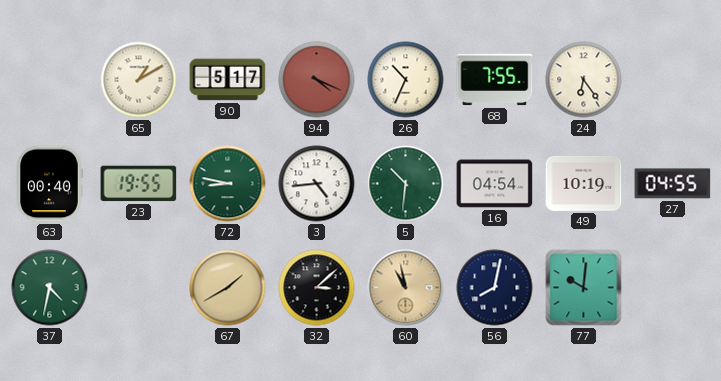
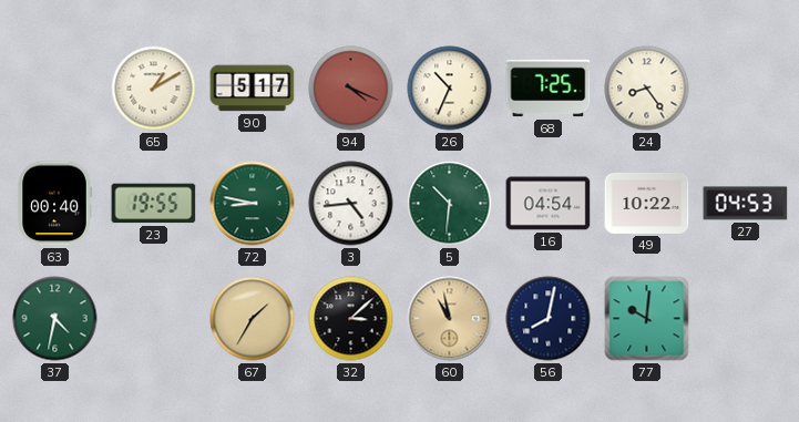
68: 7:55 -> 7:25
24: 6:24 -> 8:24
49: 10:19 -> 10:22
27: 04:55 -> 04:53
67: 1:40 -> 1:35
